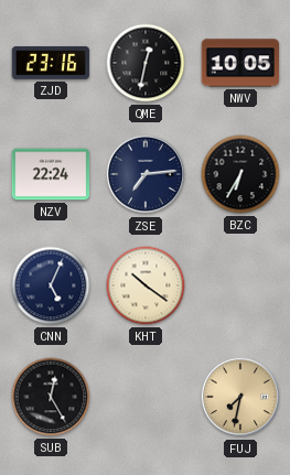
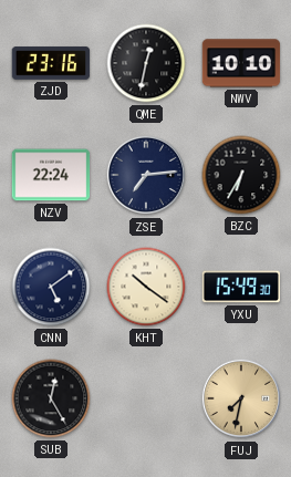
NWV: 10:05 -> 10:10
CNN: 5:04 -> 5:09
YXU: none -> 15:49
